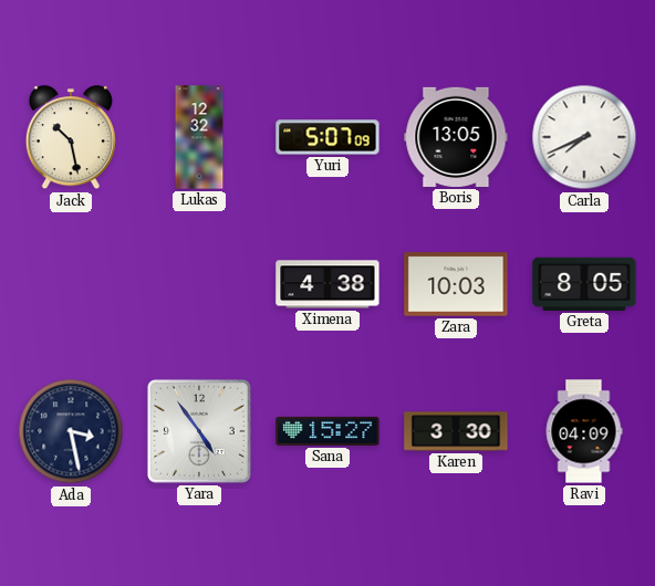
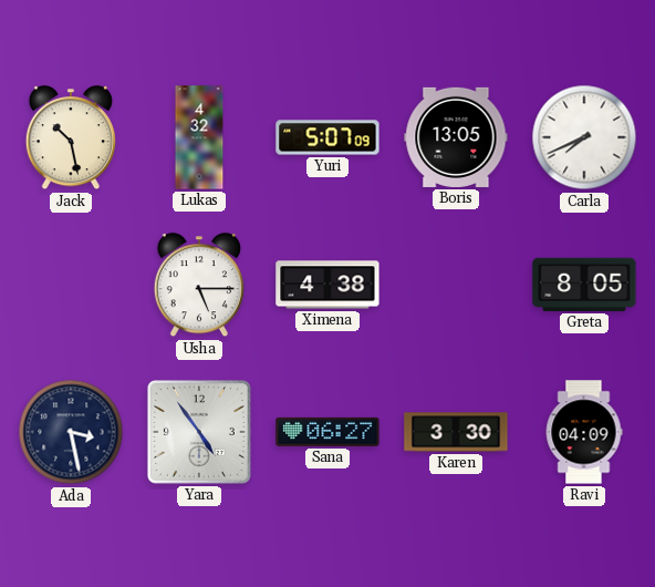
Lukas: 12:32 -> 4:32
Usha: none -> 5:15
Zara: 10:03 -> none
Sana: 15:27 -> 06:27
